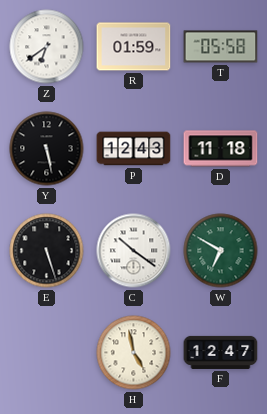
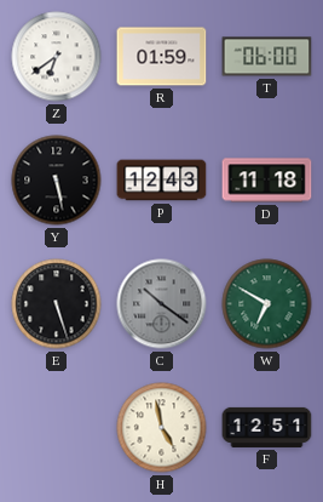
T: 05:58 -> 06:00
C dial: white -> grey
F: 12:47 -> 12:51
